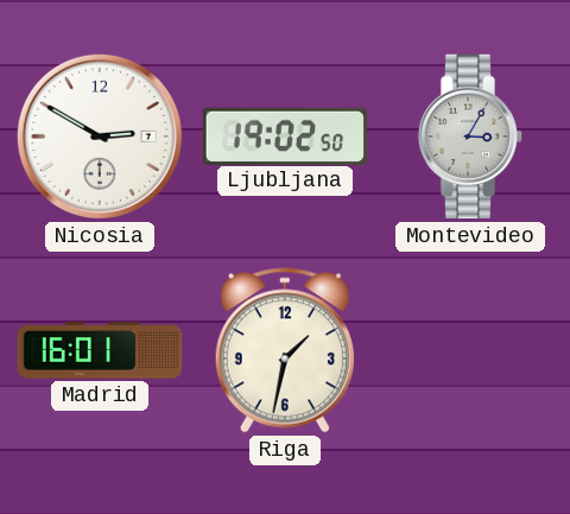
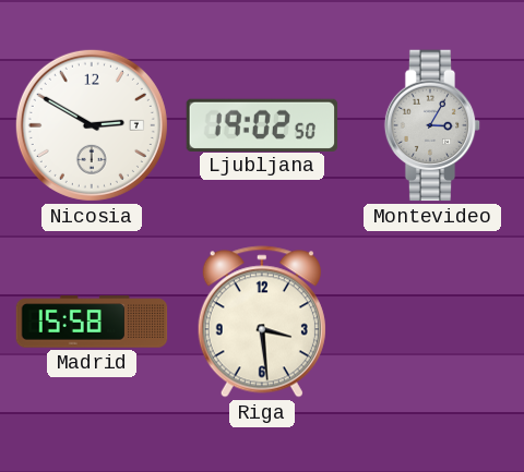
Madrid: 16:01 -> 15:58
Riga: 1:32 -> 3:29
